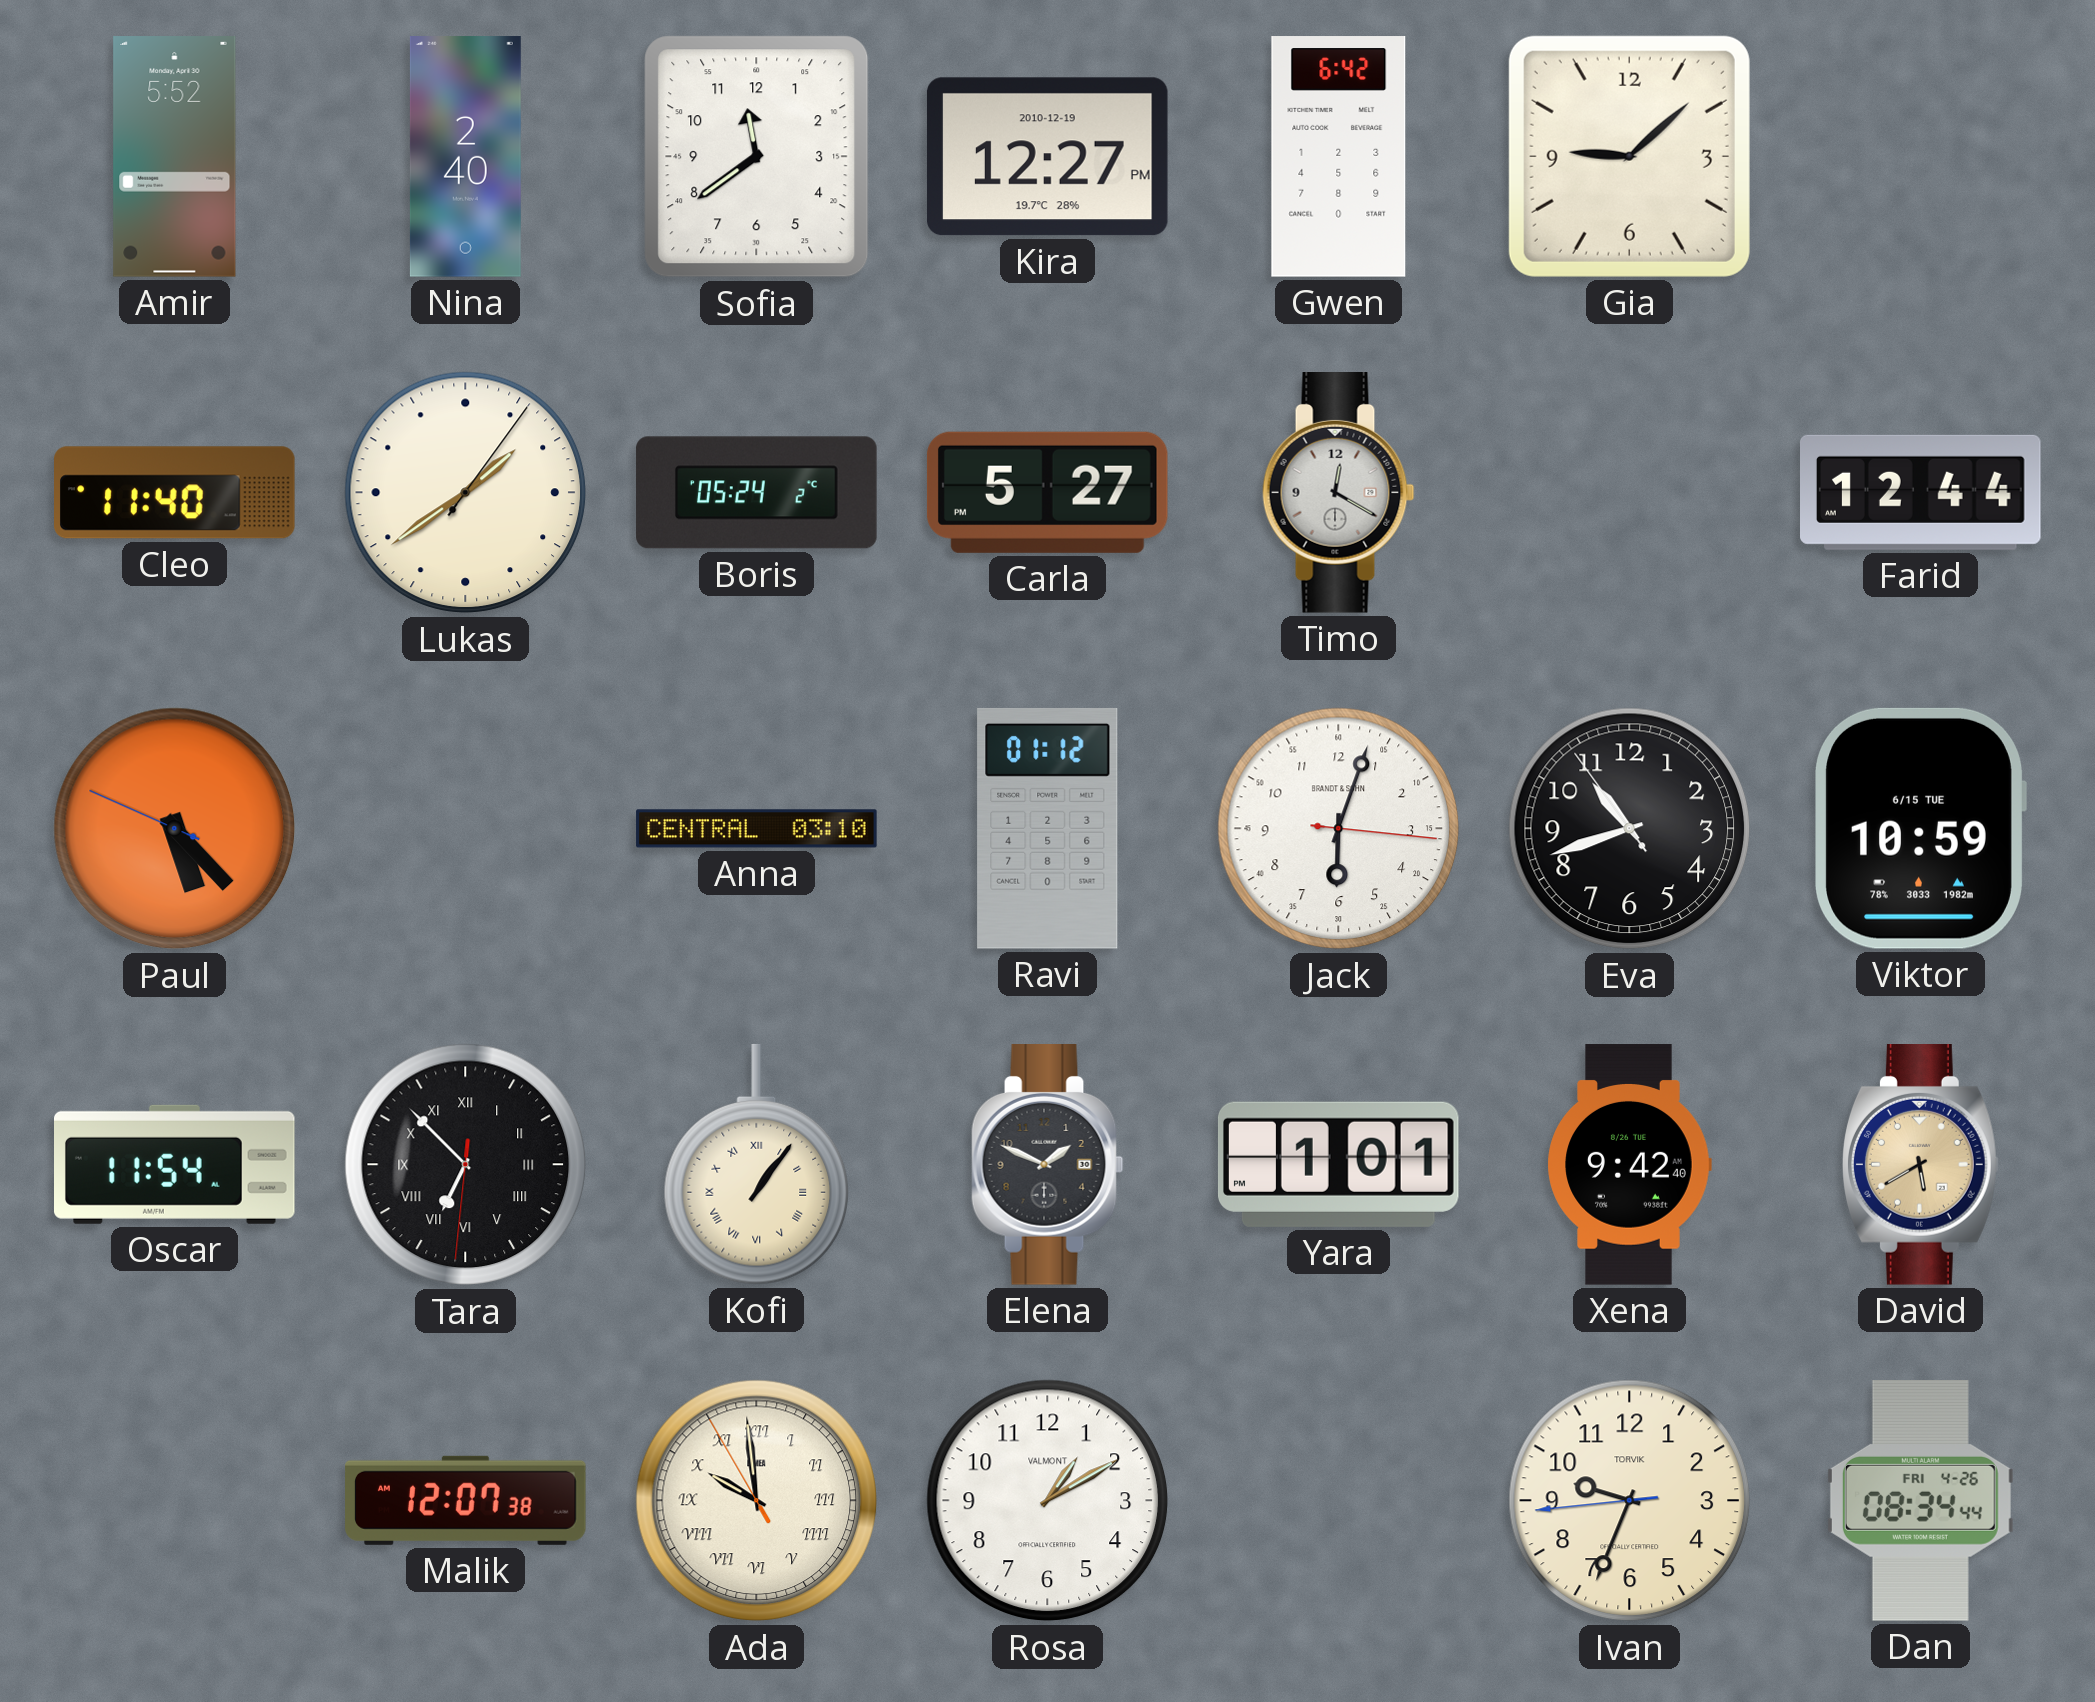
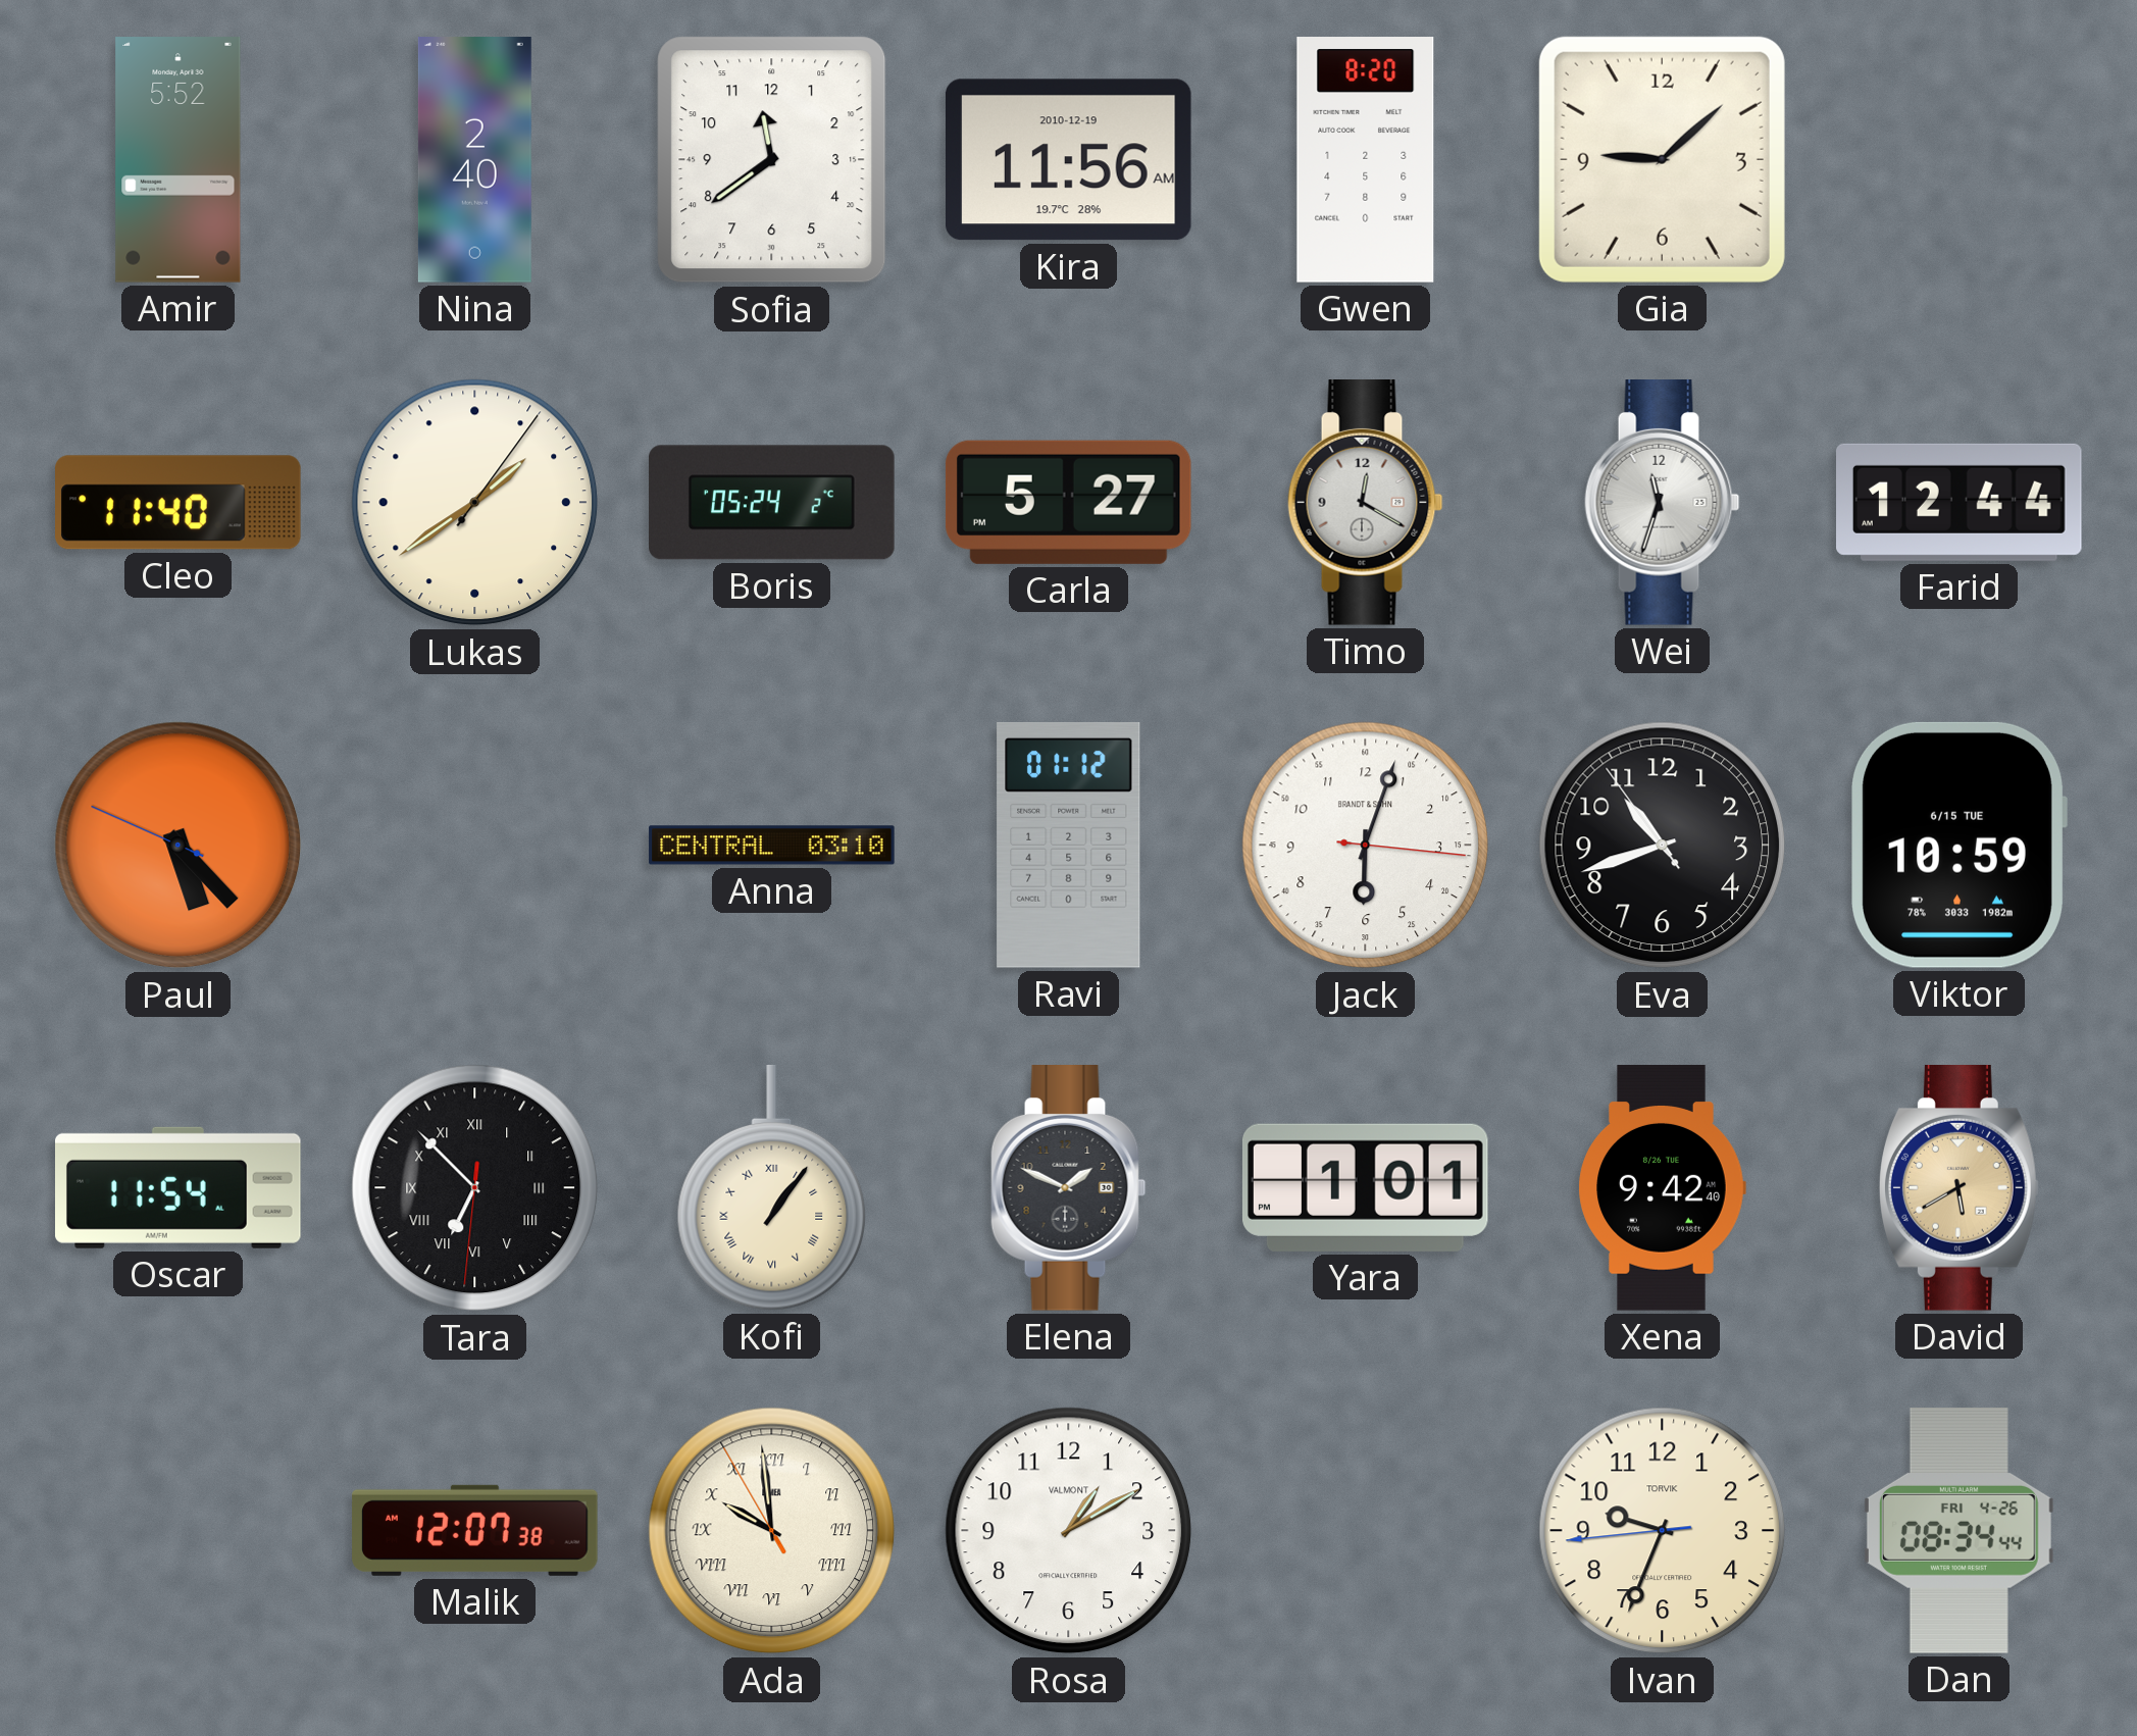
Kira: 12:27 -> 11:56
Gwen: 6:42 -> 8:20
Wei: none -> 11:33
